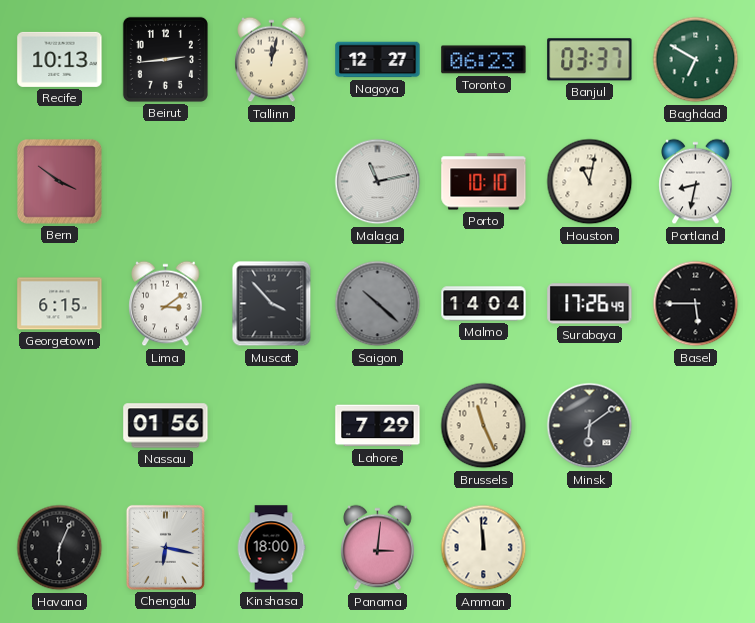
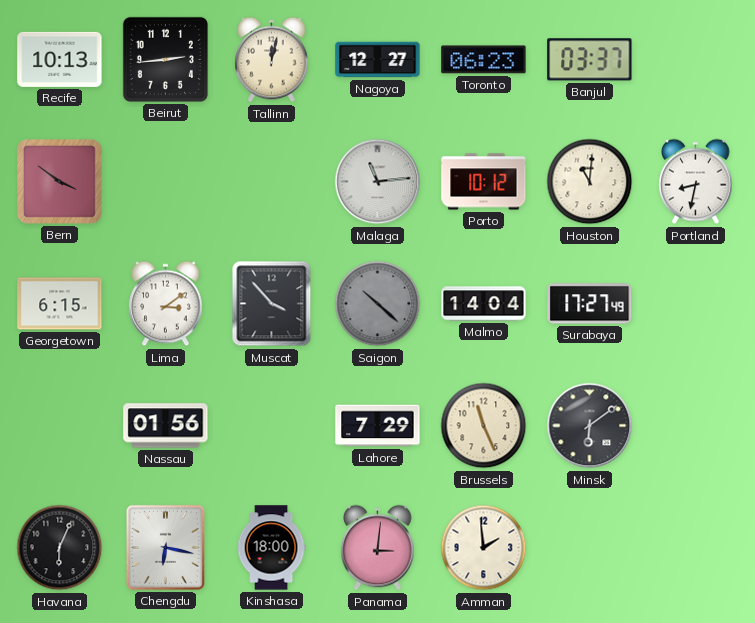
Baghdad: 6:50 -> none
Malaga: 11:13 -> 11:14
Porto: 10:10 -> 10:12
Houston: 11:02 -> 11:01
Surabaya: 17:26 -> 17:27
Basel: 5:45 -> none
Amman: 11:59 -> 1:59
